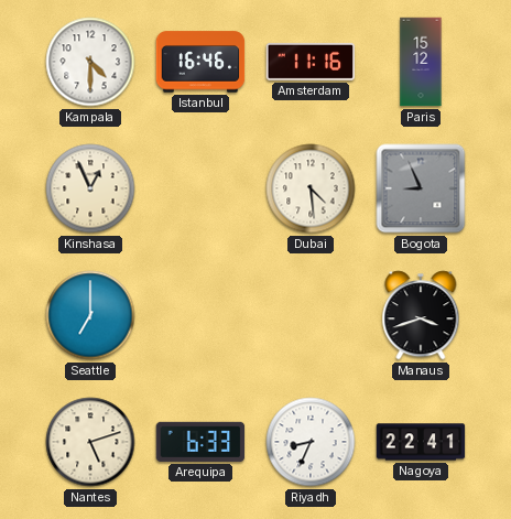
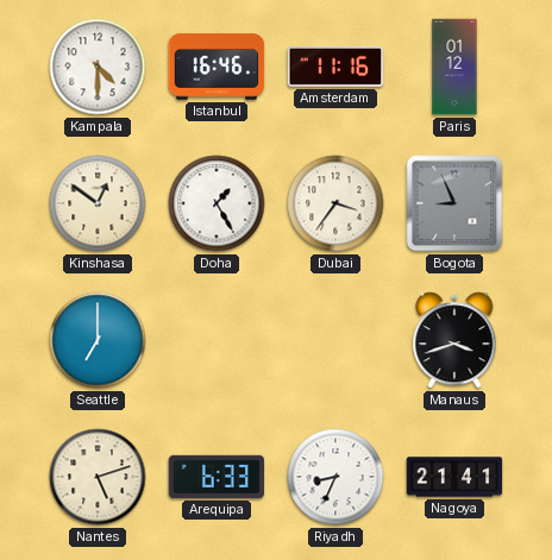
Paris: 15:12 -> 01:12
Kinshasa: 12:56 -> 12:51
Doha: none -> 1:25
Dubai: 4:29 -> 3:36
Nagoya: 22:41 -> 21:41
